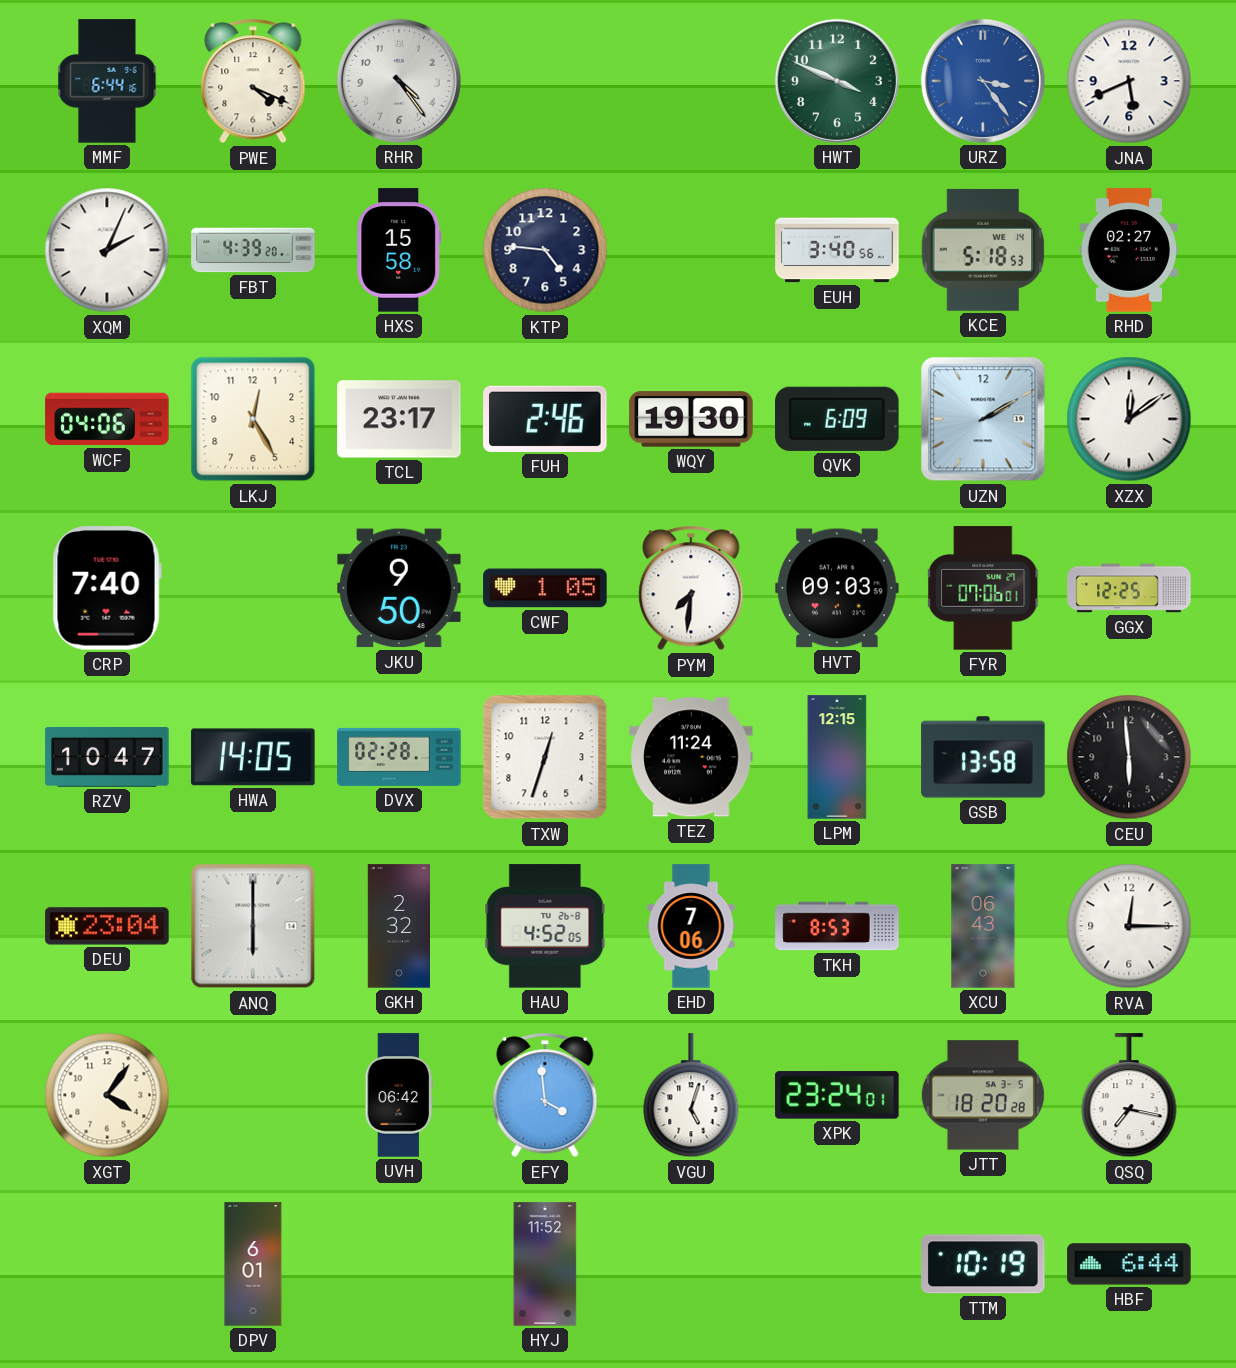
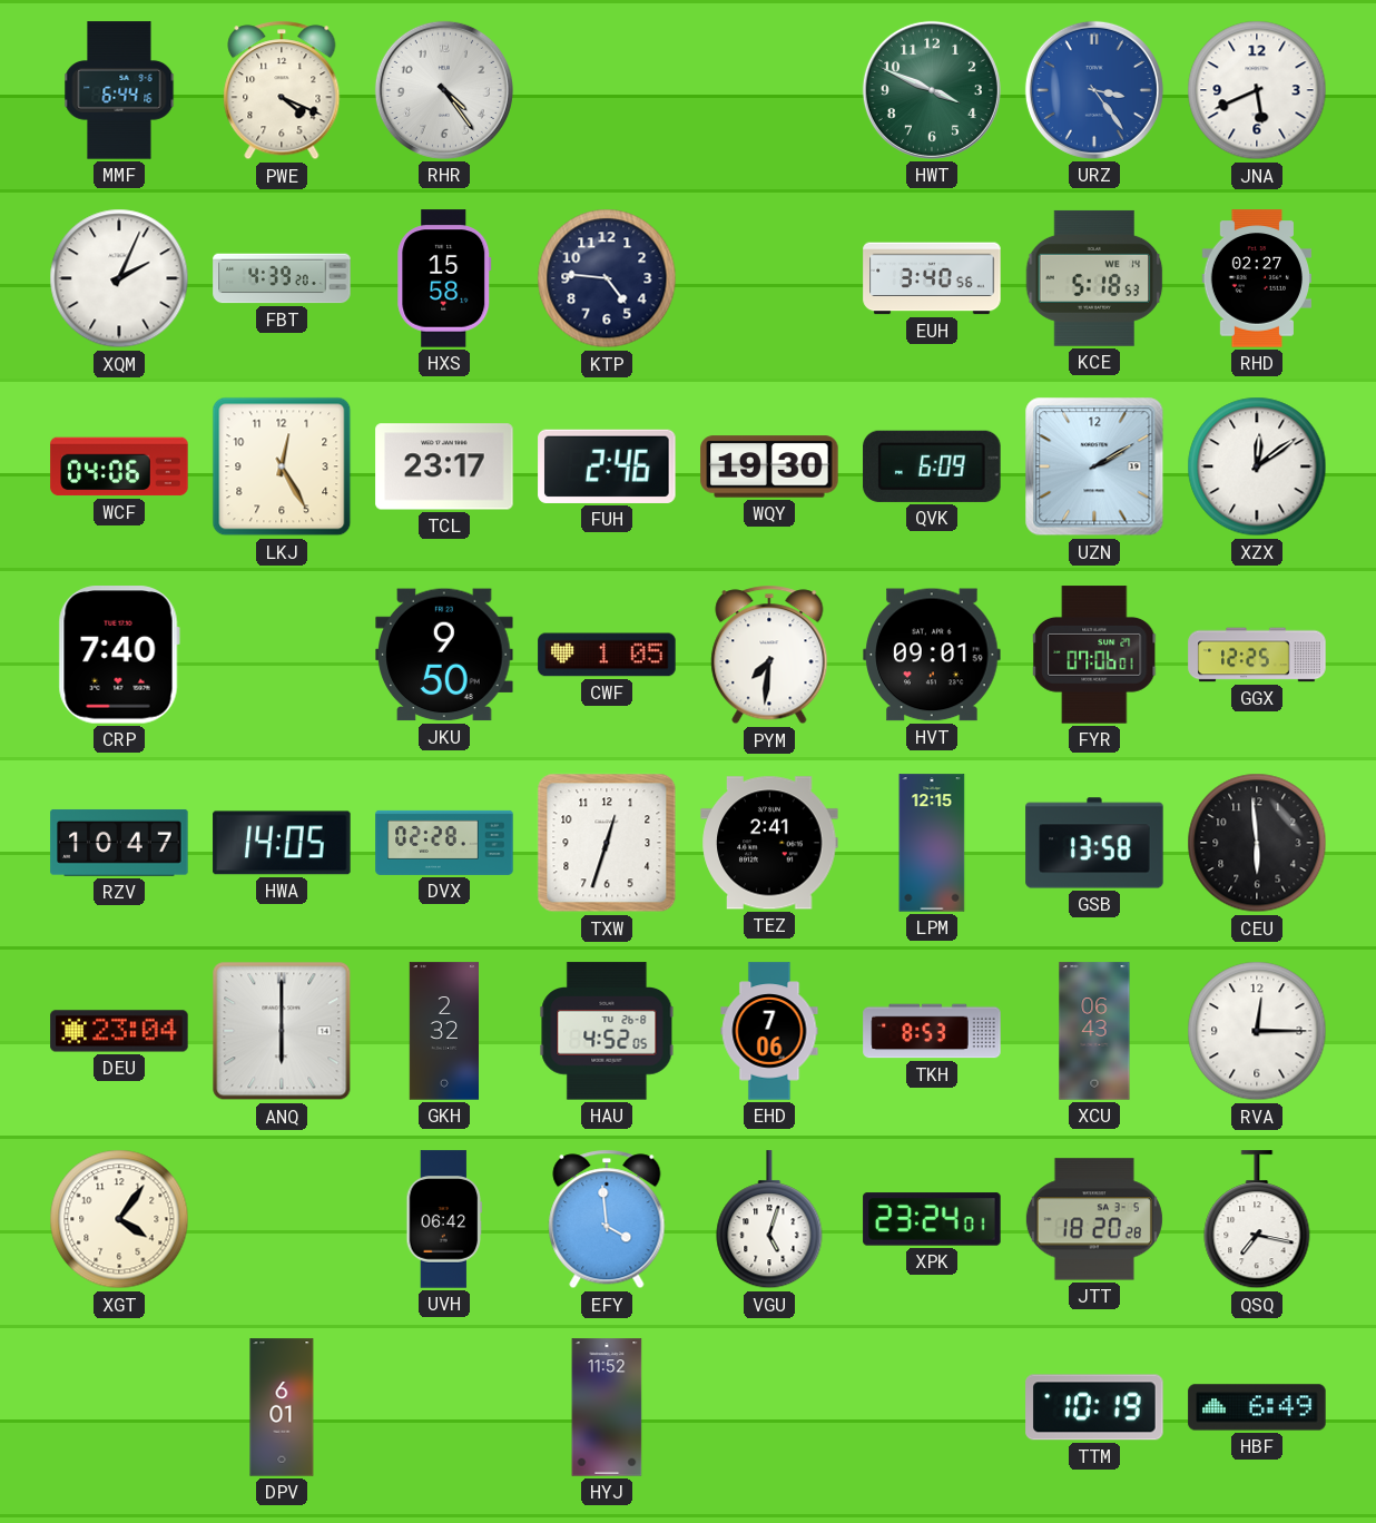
HVT: 09:03 -> 09:01
TEZ: 11:24 -> 2:41
HBF: 6:44 -> 6:49
